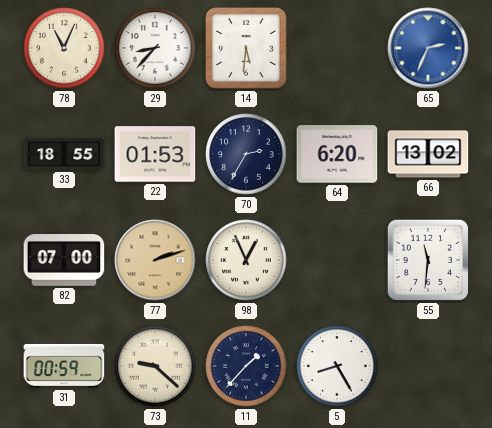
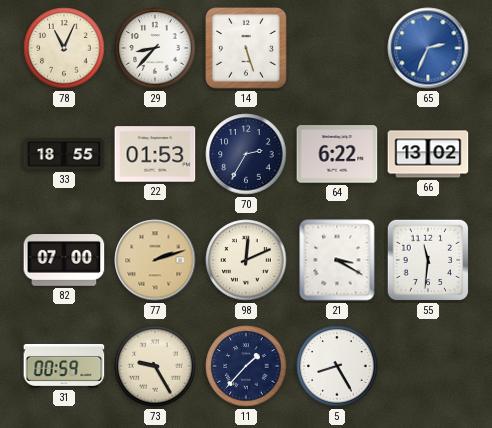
14: 5:31 -> 5:27
64: 6:20 -> 6:22
98: 12:56 -> 12:11
21: none -> 3:20
73: 9:22 -> 9:25
